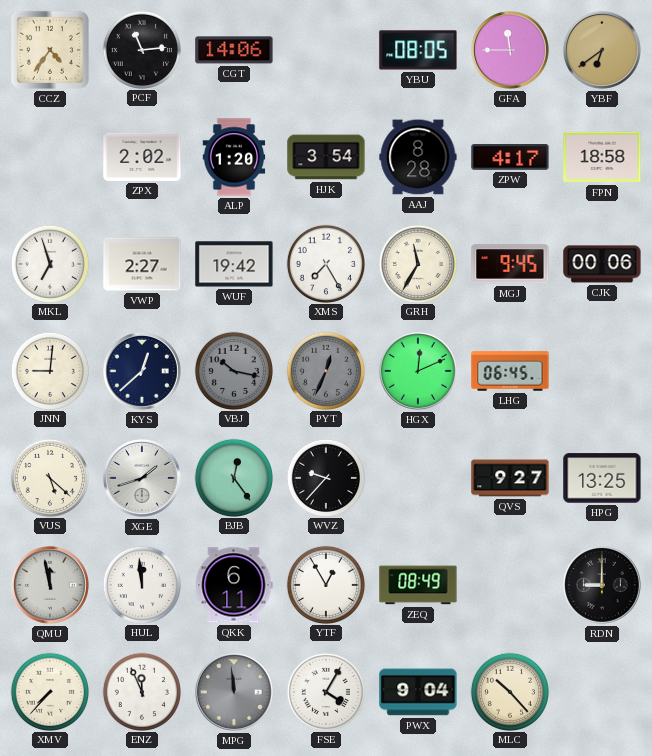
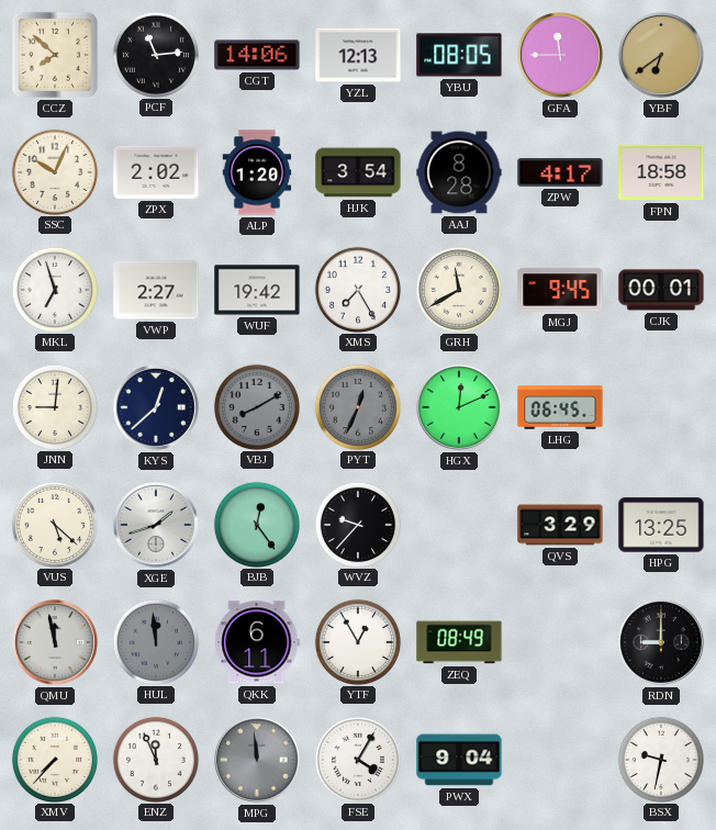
CCZ: 4:36 -> 7:52
YZL: none -> 12:13
SSC: none -> 10:04
GRH: 11:35 -> 11:40
CJK: 00:06 -> 00:01
VBJ: 10:17 -> 8:10
QVS: 9:27 -> 3:29
HUL dial: white -> grey
MLC: 10:23 -> none
BSX: none -> 9:32
